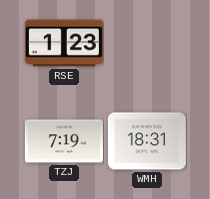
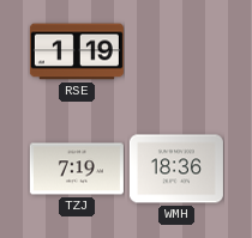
RSE: 1:23 -> 1:19
WMH: 18:31 -> 18:36
